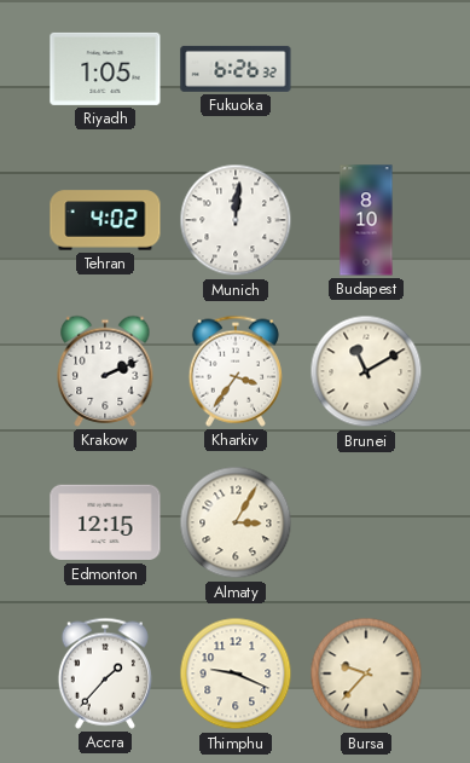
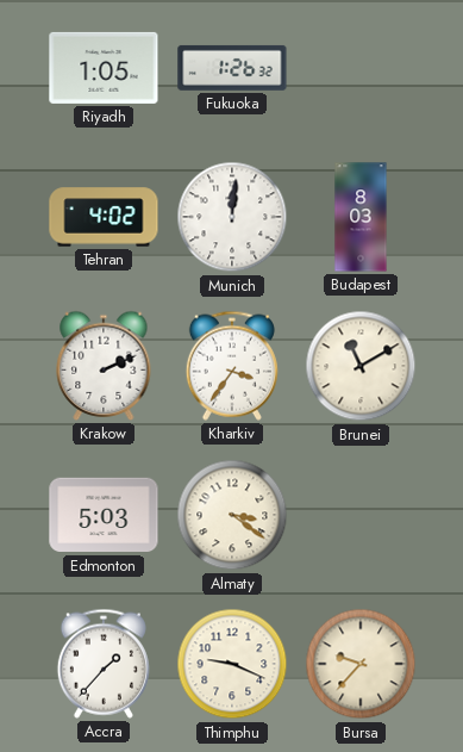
Fukuoka: 6:26 -> 1:26
Budapest: 8:10 -> 8:03
Edmonton: 12:15 -> 5:03
Almaty: 3:05 -> 3:21
